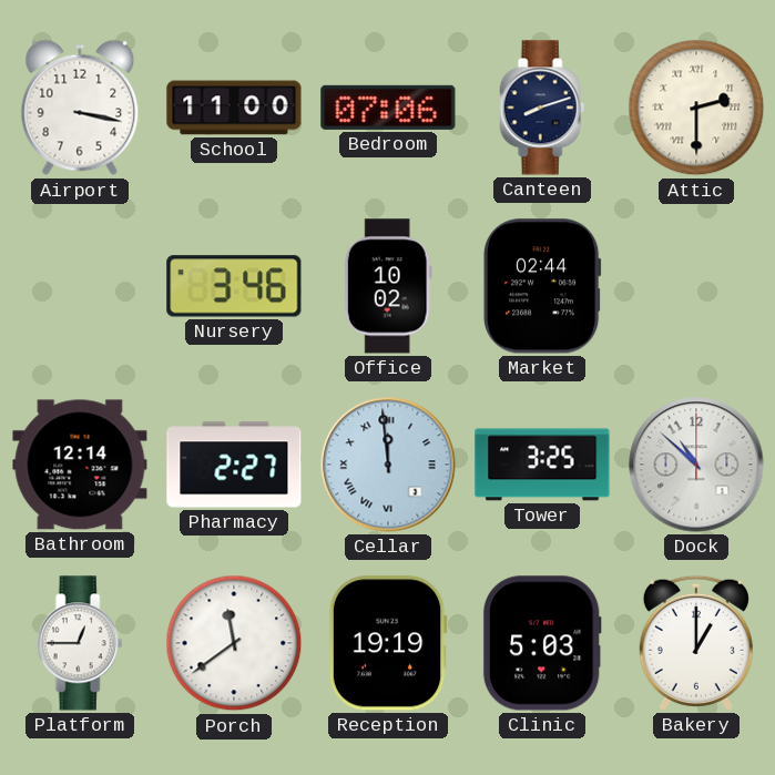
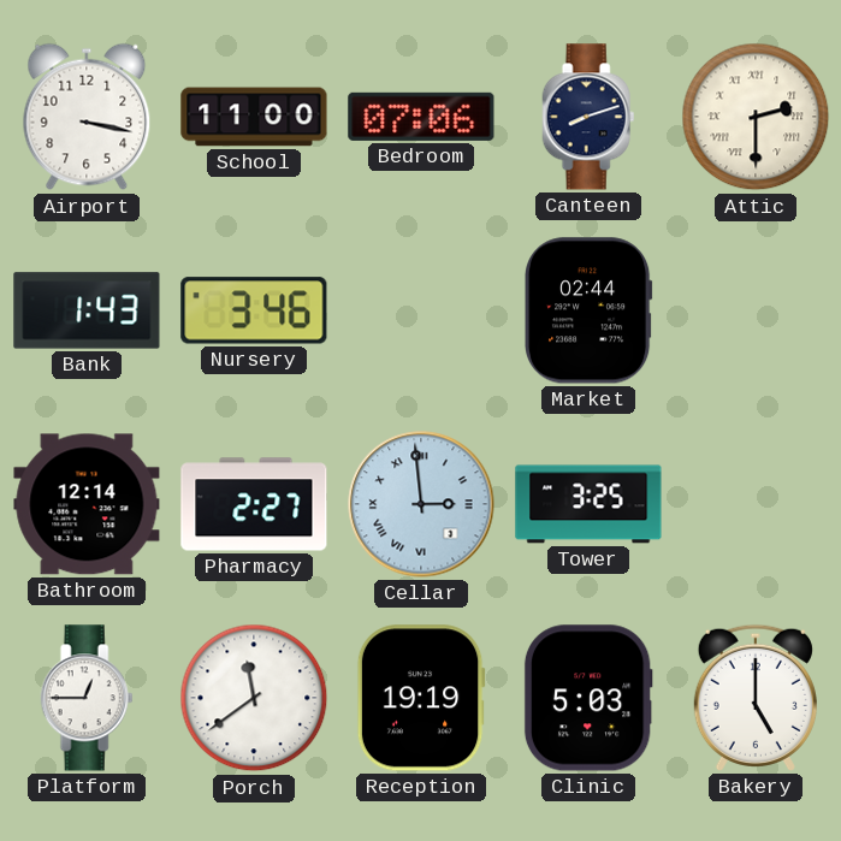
Bank: none -> 1:43
Office: 10:02 -> none
Cellar: 11:59 -> 2:59
Dock: 10:52 -> none
Bakery: 1:00 -> 5:00
